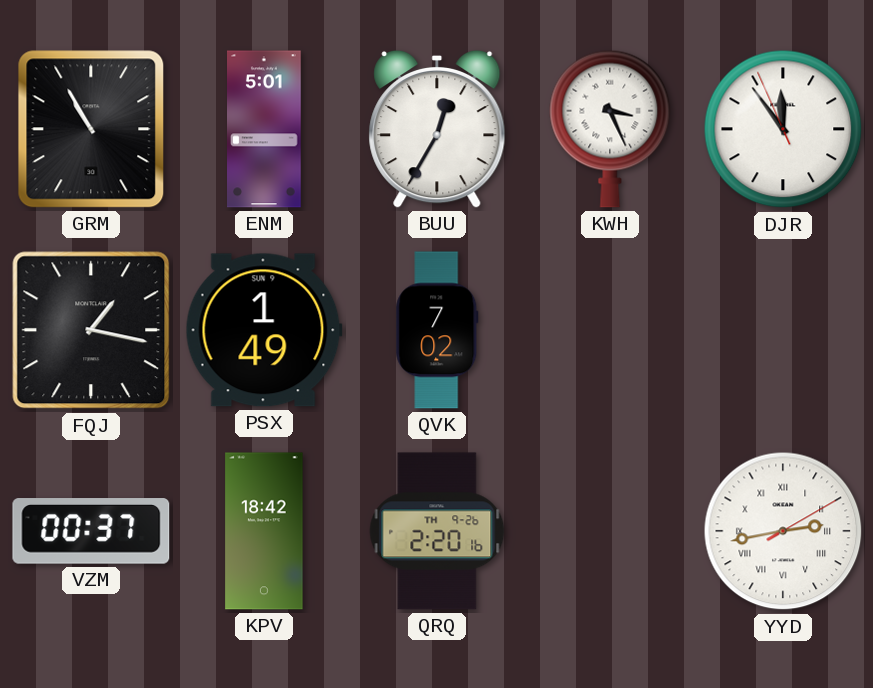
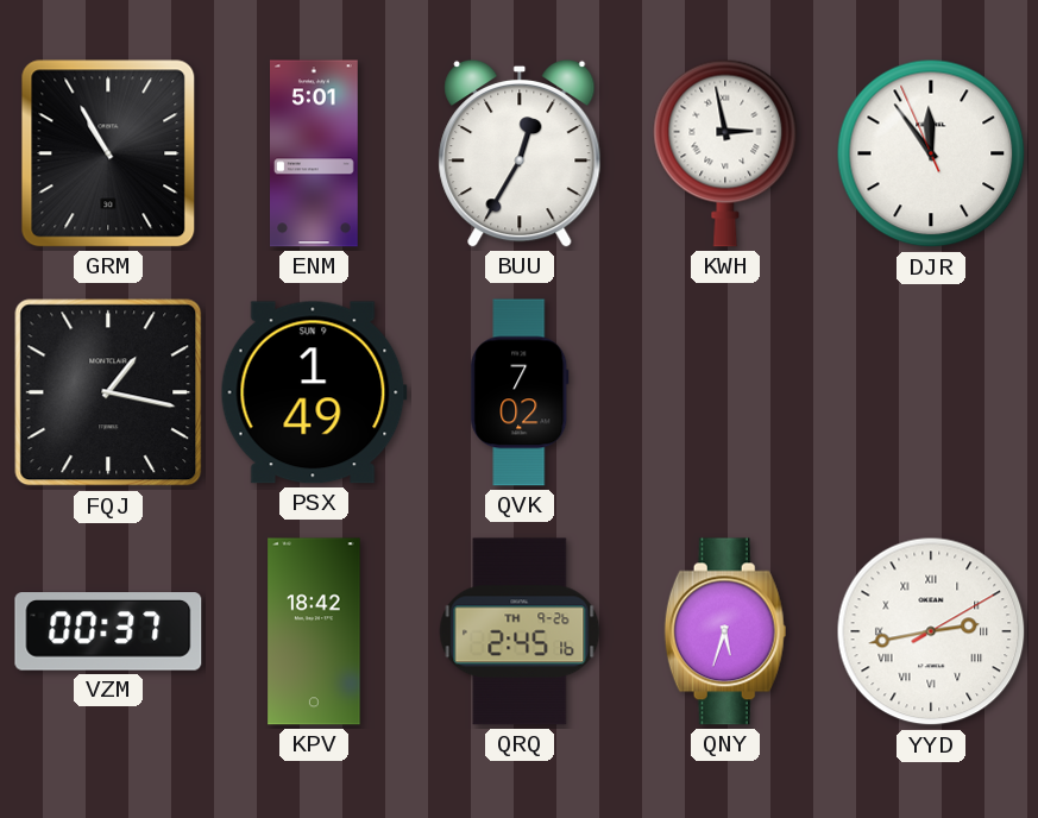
KWH: 3:26 -> 2:58
QRQ: 2:20 -> 2:45
QNY: none -> 5:33
